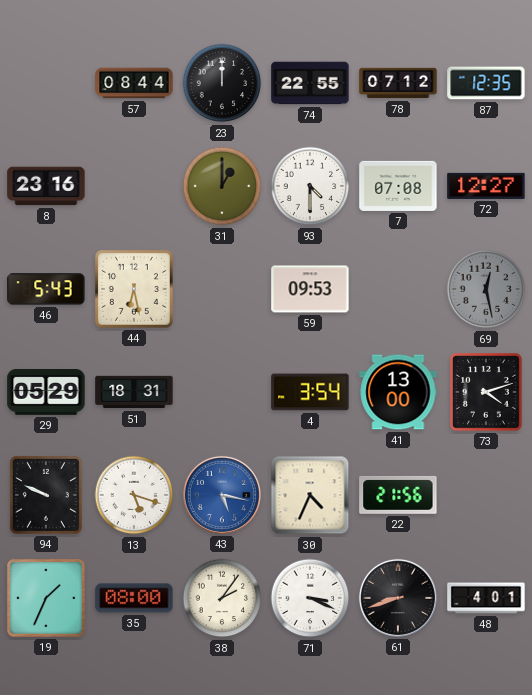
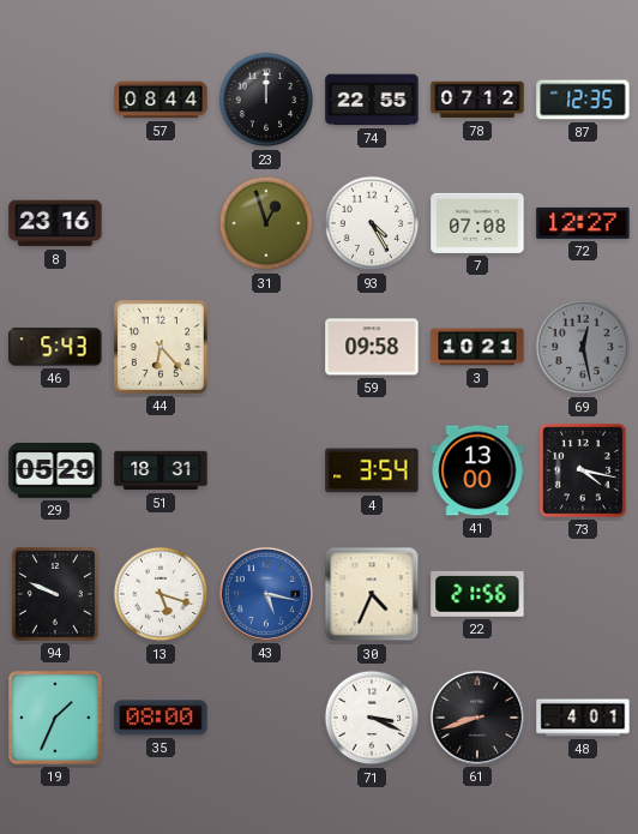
31: 1:00 -> 12:57
93: 4:30 -> 4:25
44: 6:28 -> 6:23
59: 09:53 -> 09:58
3: none -> 10:21
73: 4:12 -> 4:17
38: 2:06 -> none
